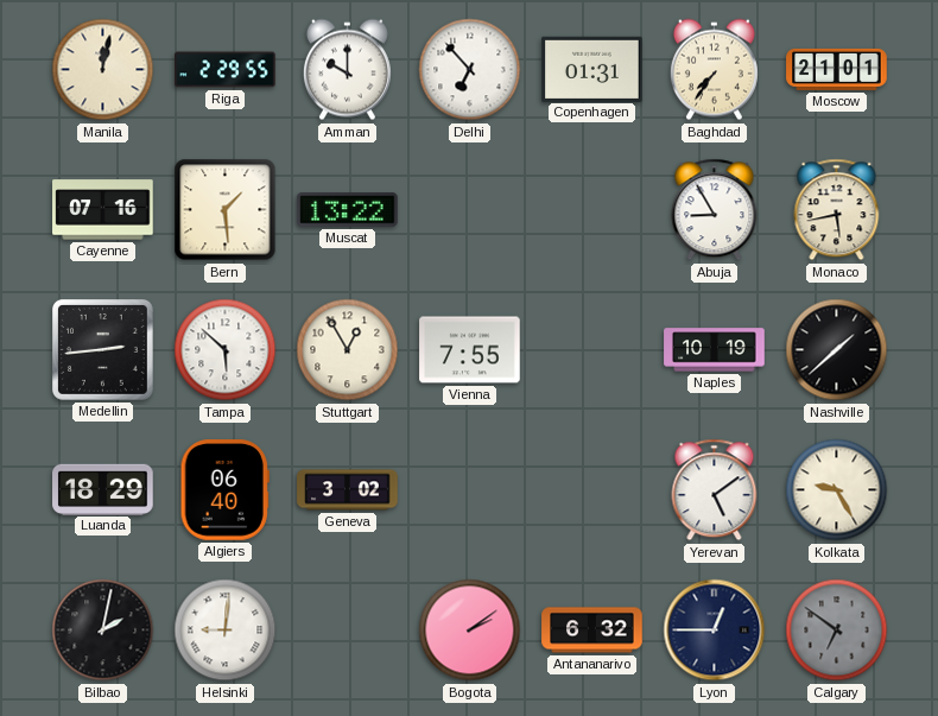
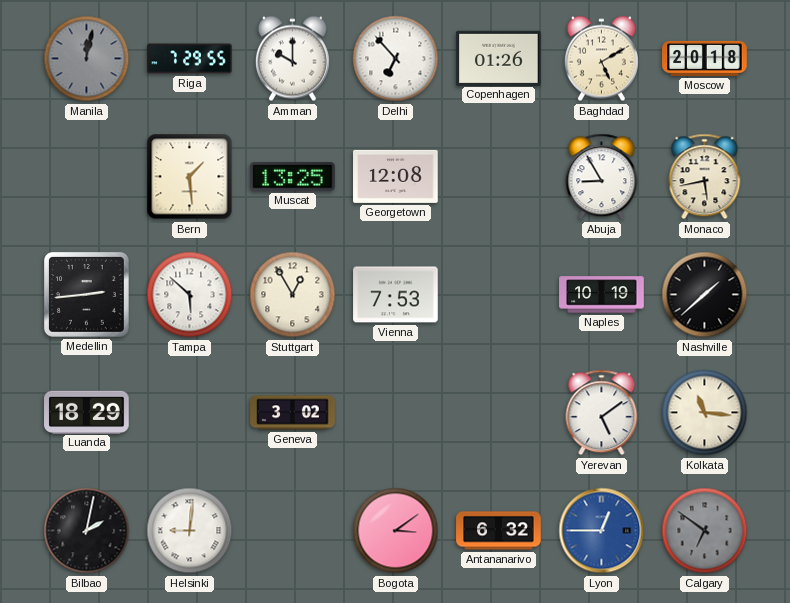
Manila dial: cream -> grey
Riga: 2:29 -> 7:29
Copenhagen: 01:31 -> 01:26
Baghdad: 7:36 -> 5:10
Moscow: 21:01 -> 20:18
Cayenne: 07:16 -> none
Muscat: 13:22 -> 13:25
Georgetown: none -> 12:08
Vienna: 7:55 -> 7:53
Algiers: 06:40 -> none
Kolkata: 9:25 -> 11:16
Bogota: 2:09 -> 3:09
Lyon dial: navy -> blue
